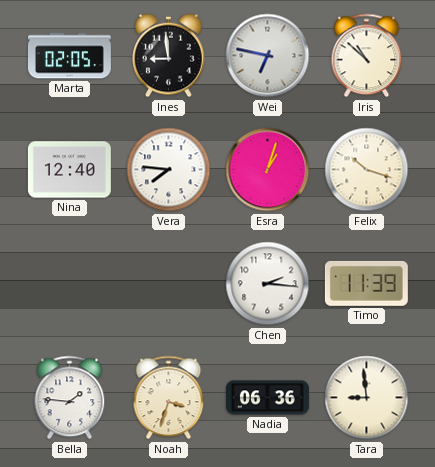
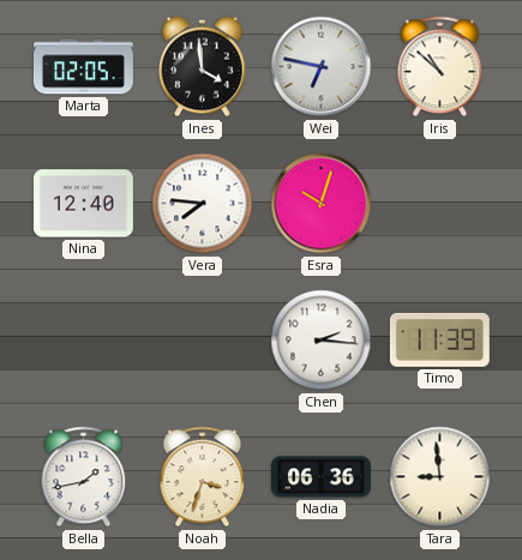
Ines: 8:59 -> 3:59
Esra: 1:03 -> 10:03
Felix: 10:18 -> none
Bella: 1:46 -> 1:43
